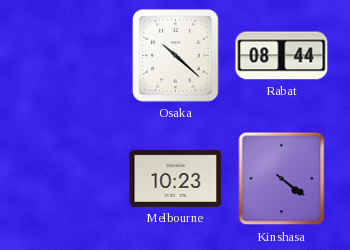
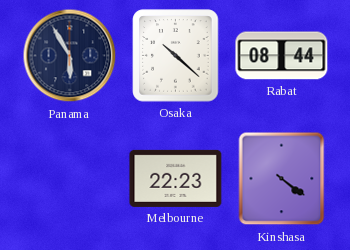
Panama: none -> 5:55
Melbourne: 10:23 -> 22:23
